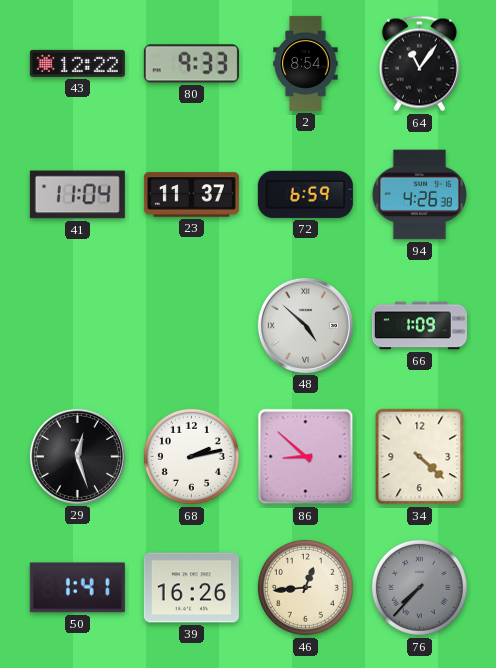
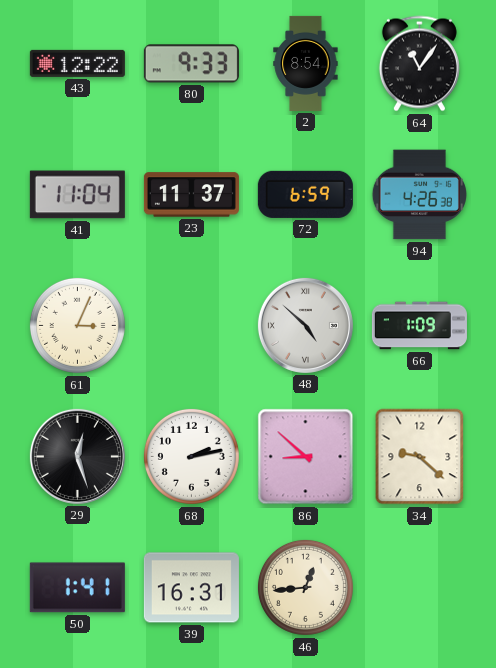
61: none -> 3:04
34: 4:22 -> 9:22
39: 16:26 -> 16:31
76: 7:37 -> none
